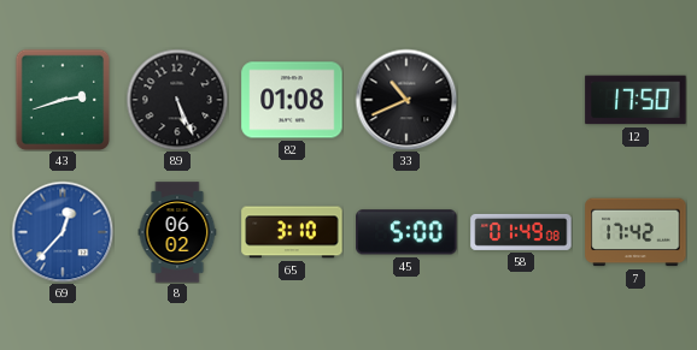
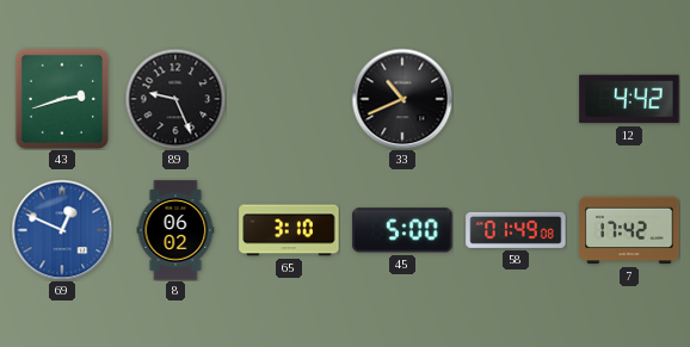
89: 5:26 -> 9:26
82: 01:08 -> none
12: 17:50 -> 4:42
69: 12:37 -> 12:49
